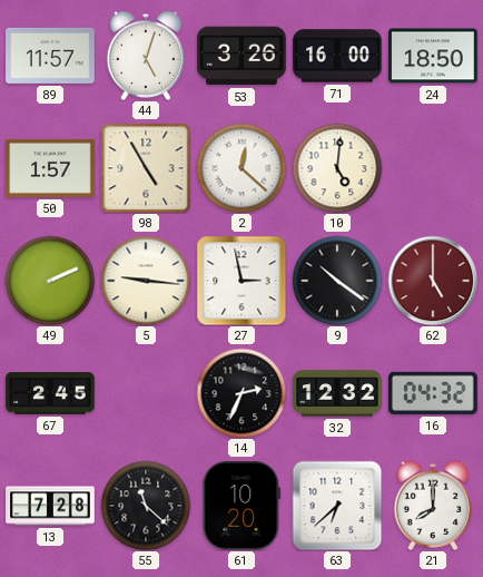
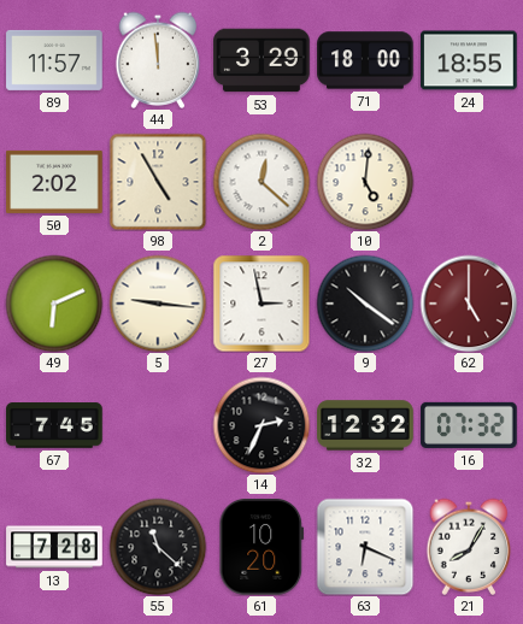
44: 5:03 -> 11:59
53: 3:26 -> 3:29
71: 16:00 -> 18:00
24: 18:50 -> 18:55
50: 1:57 -> 2:02
49: 2:11 -> 6:11
67: 2:45 -> 7:45
16: 04:32 -> 07:32
63: 6:38 -> 6:19
21: 8:00 -> 8:05
